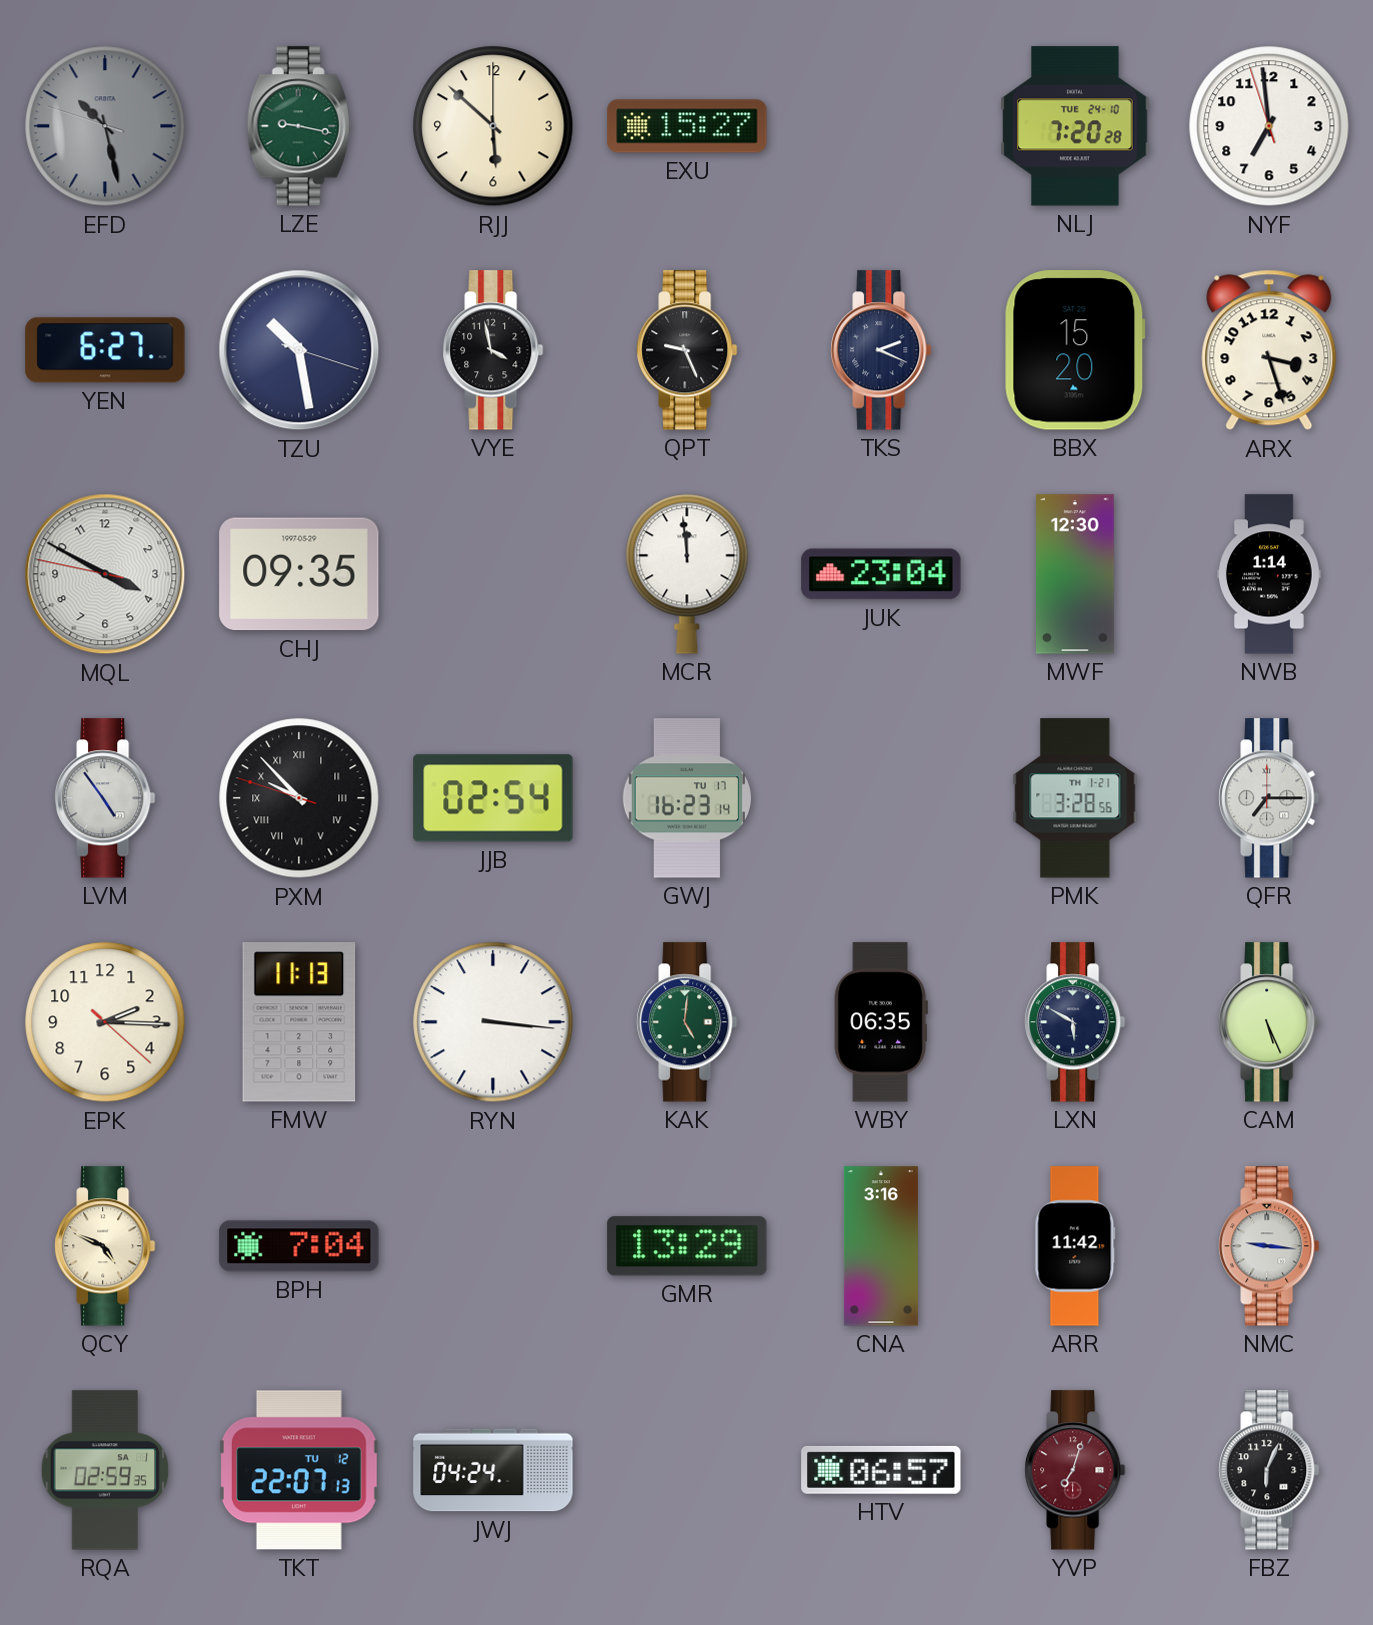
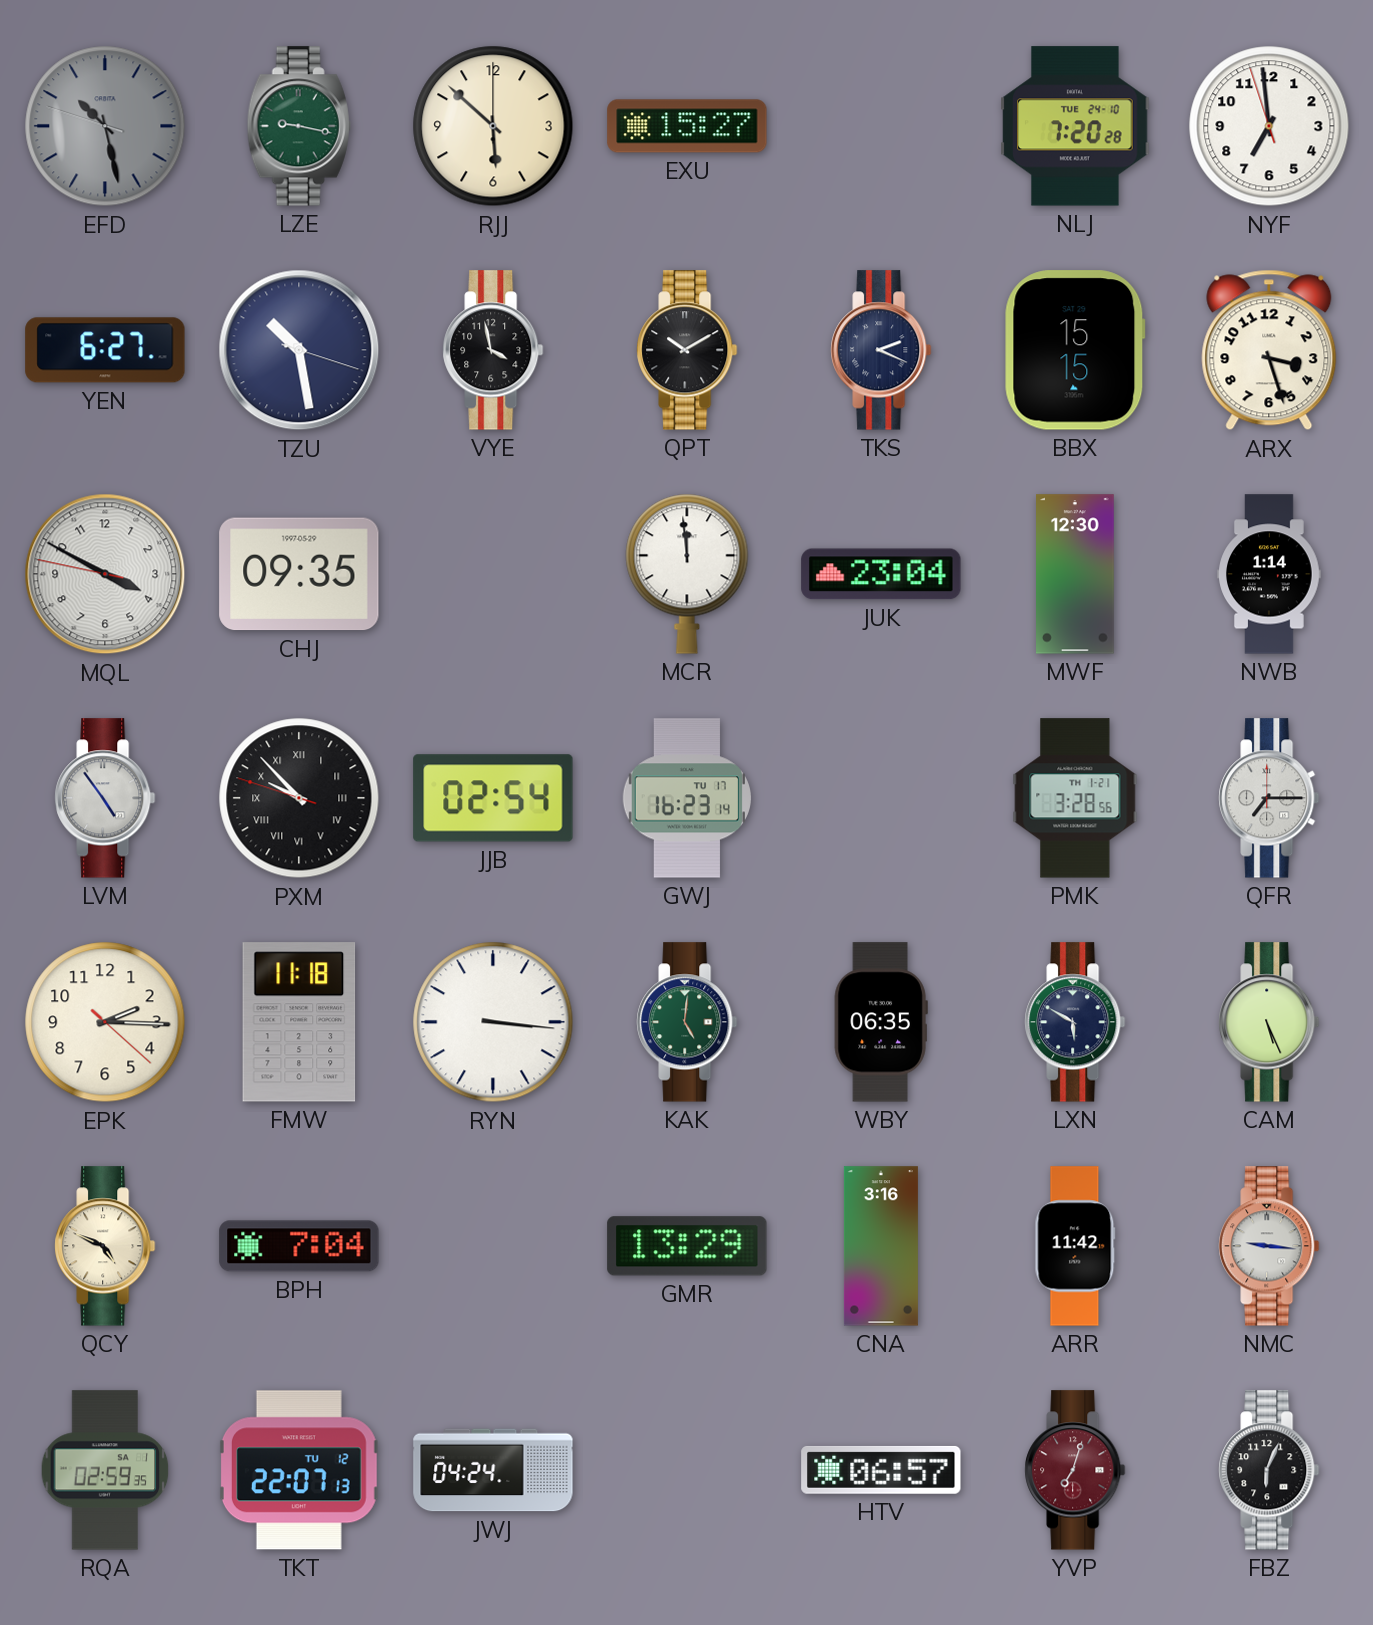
QPT: 9:26 -> 10:10
BBX: 15:20 -> 15:15
FMW: 11:13 -> 11:18
